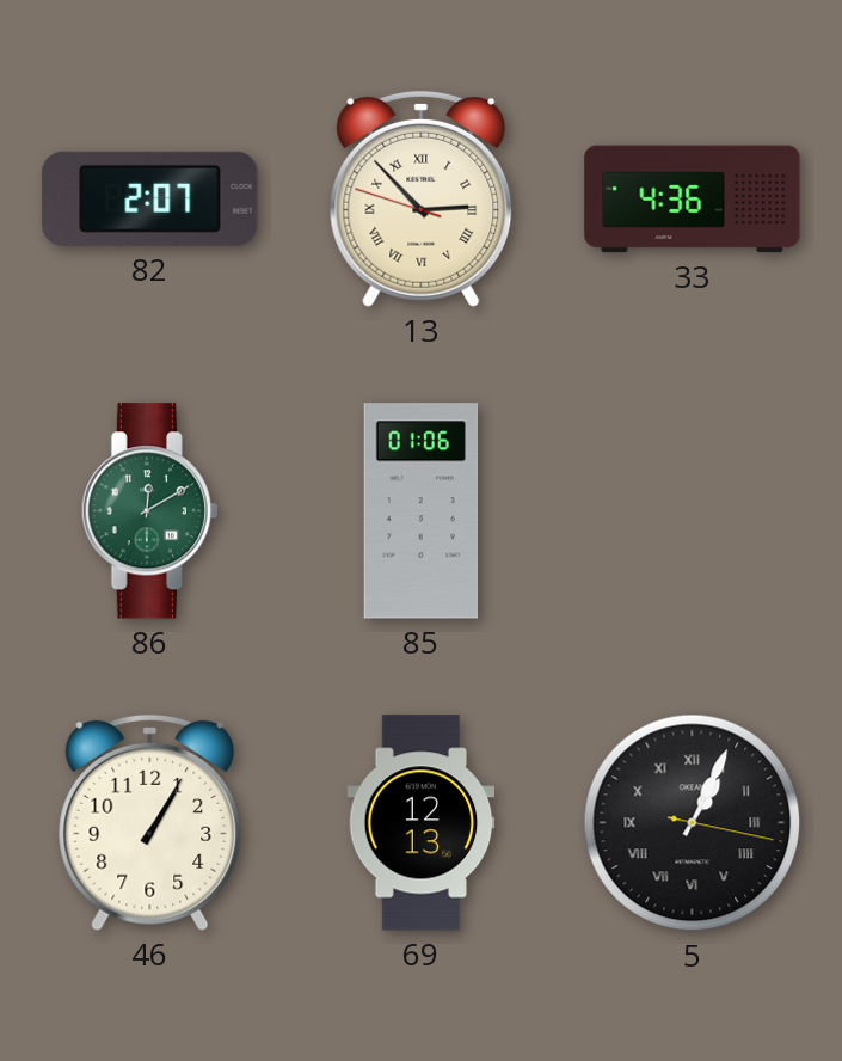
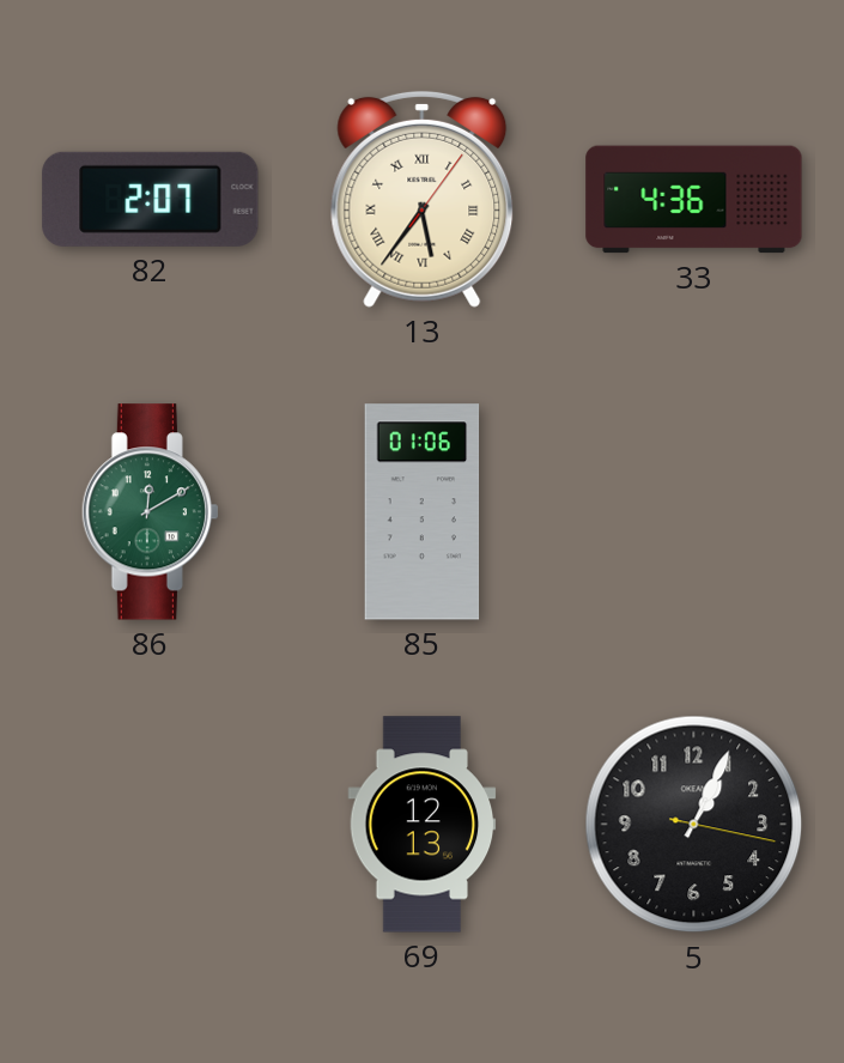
13: 2:52 -> 5:36
46: 1:05 -> none
5 numerals: Roman -> Arabic
